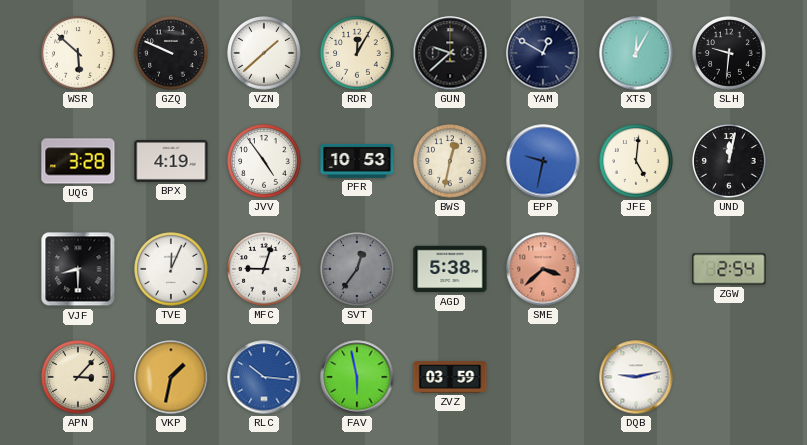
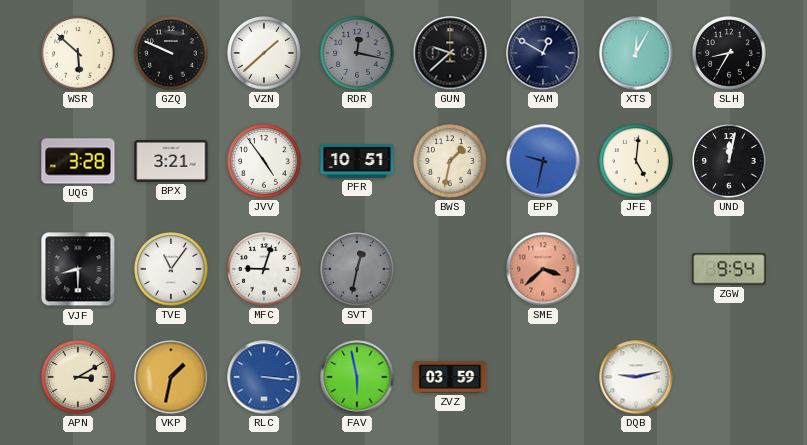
RDR: 12:05 -> 12:17
RDR dial: cream -> grey
SLH: 9:31 -> 8:35
BPX: 4:19 -> 3:21
PFR: 10:53 -> 10:51
BWS: 12:32 -> 1:32
TVE: 12:04 -> 11:06
SVT: 12:36 -> 12:32
AGD: 5:38 -> none
ZGW: 2:54 -> 9:54
APN: 3:07 -> 3:10
RLC: 10:16 -> 3:16
